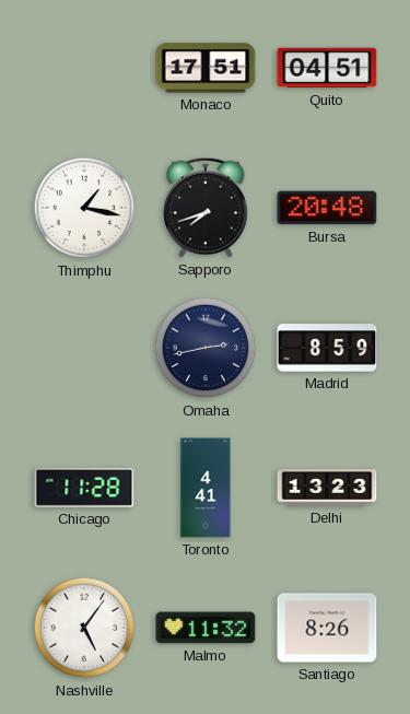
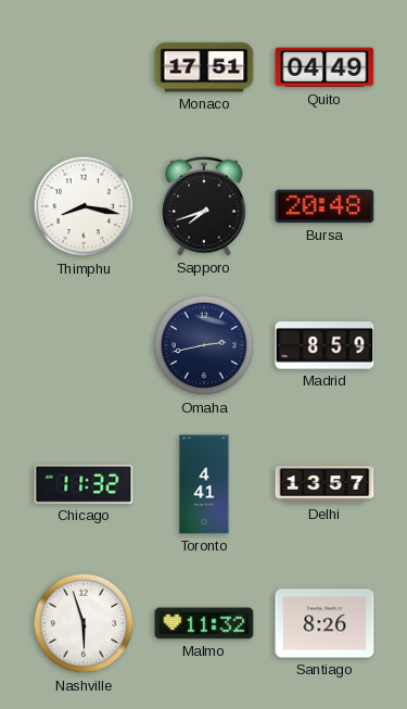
Quito: 04:51 -> 04:49
Thimphu: 1:17 -> 8:17
Chicago: 11:28 -> 11:32
Delhi: 13:23 -> 13:57
Nashville: 5:06 -> 5:57
